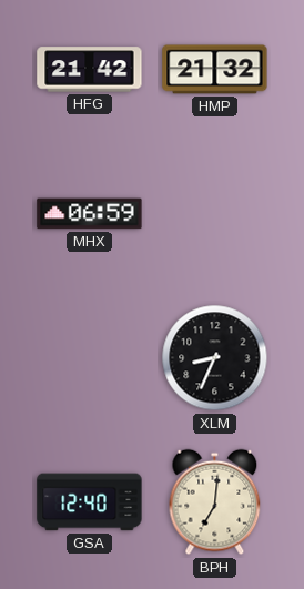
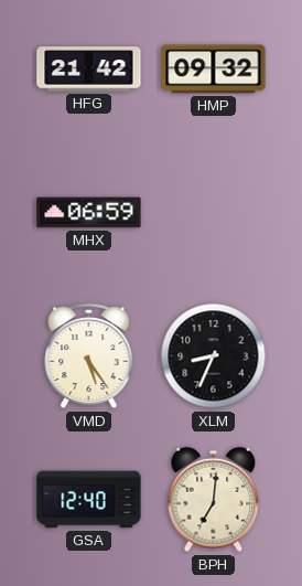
HMP: 21:32 -> 09:32
VMD: none -> 5:24
